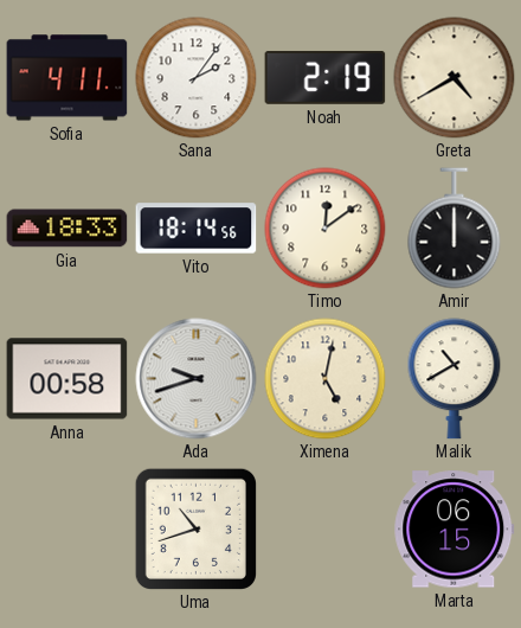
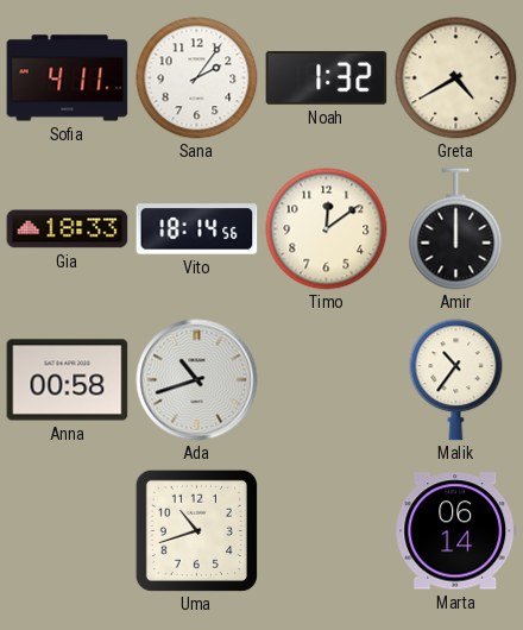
Noah: 2:19 -> 1:32
Ada: 9:42 -> 10:42
Ximena: 5:02 -> none
Malik: 10:40 -> 10:36
Marta: 06:15 -> 06:14
